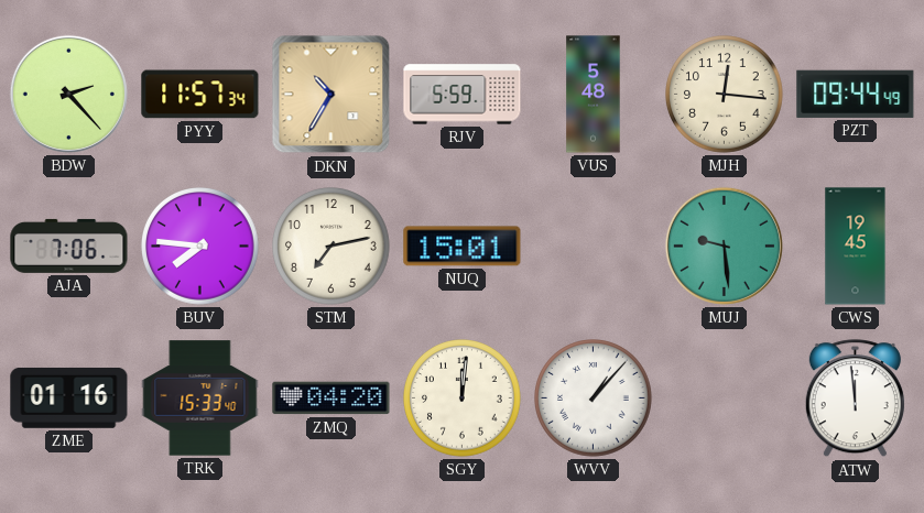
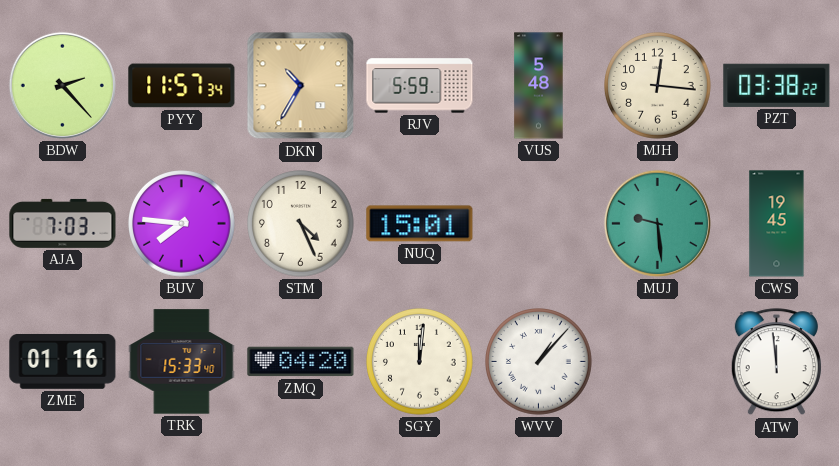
PZT: 09:44 -> 03:38
AJA: 7:06 -> 7:03
STM: 7:13 -> 4:26
